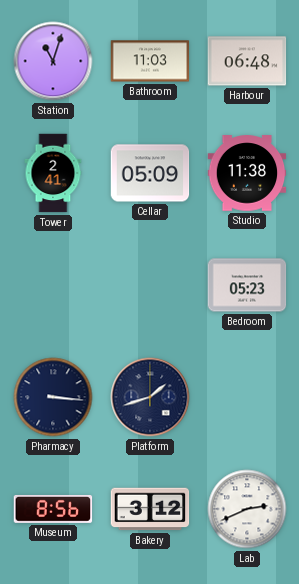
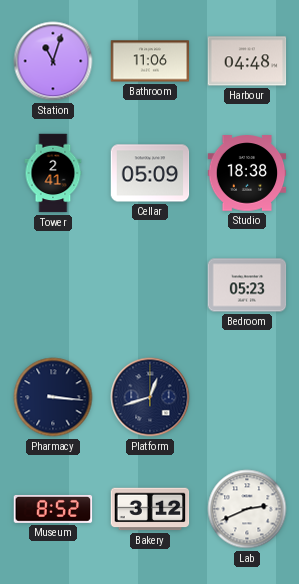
Bathroom: 11:03 -> 11:06
Harbour: 06:48 -> 04:48
Studio: 11:38 -> 18:38
Platform: 1:42 -> 12:42
Museum: 8:56 -> 8:52
